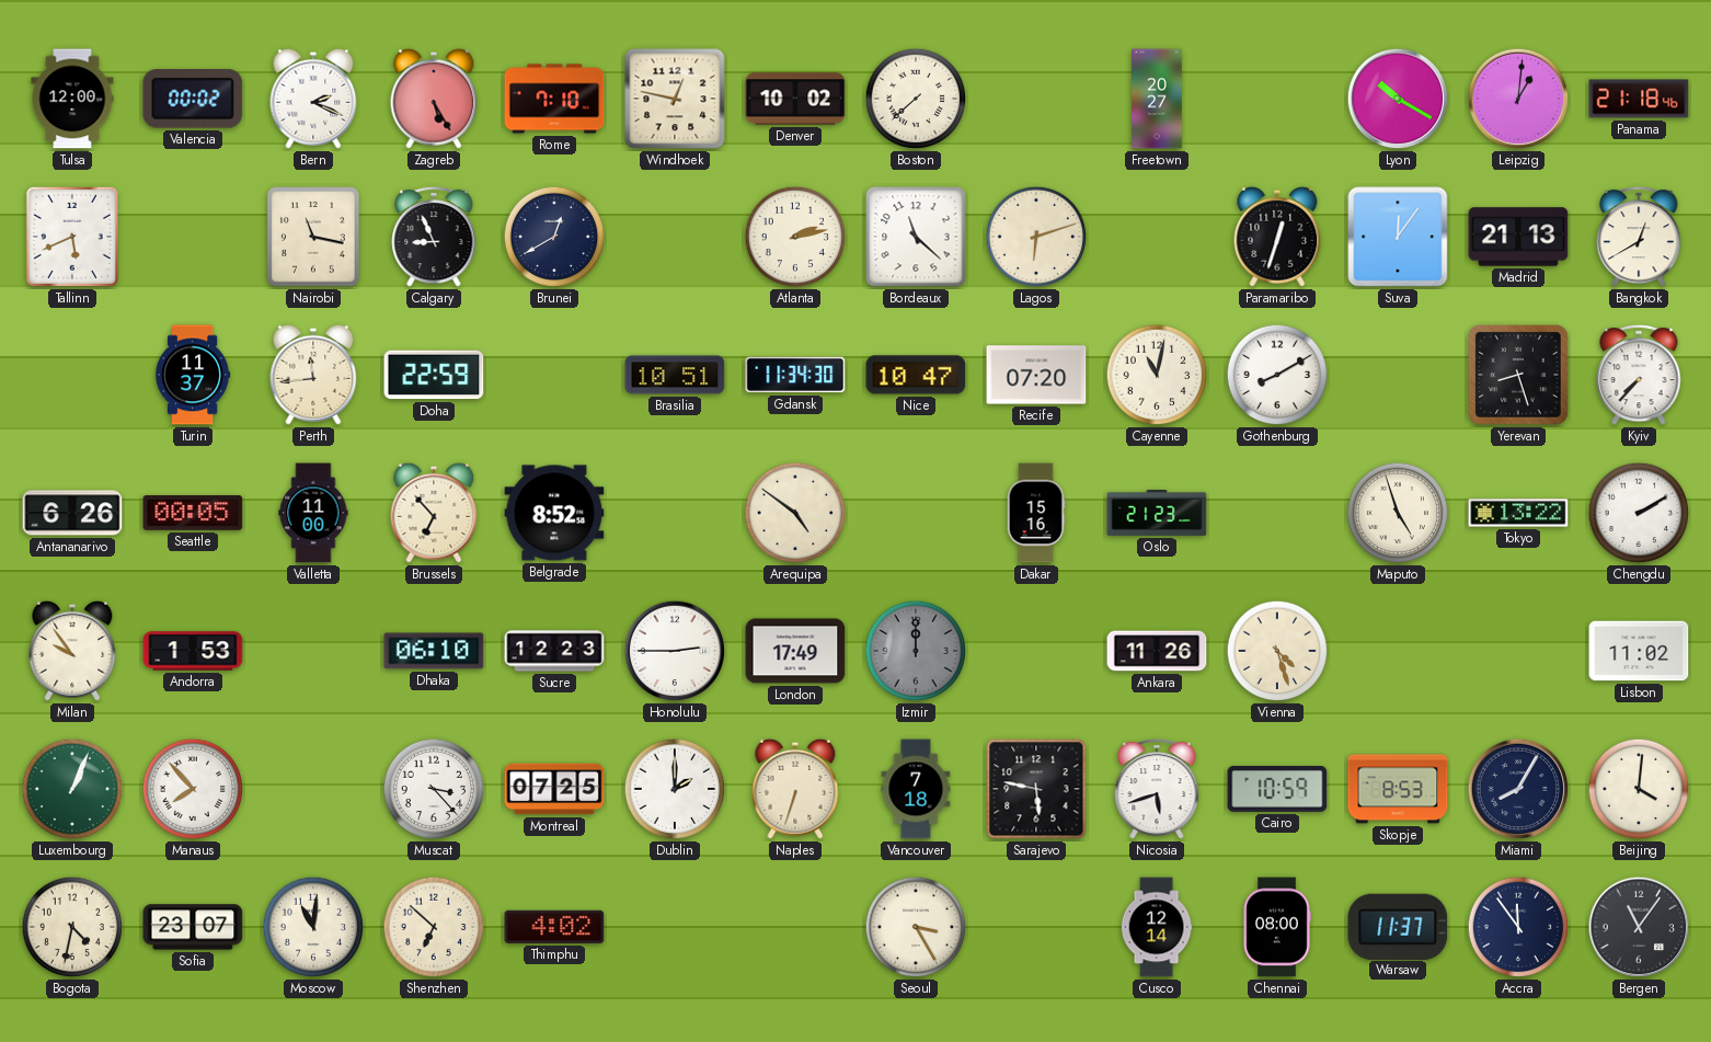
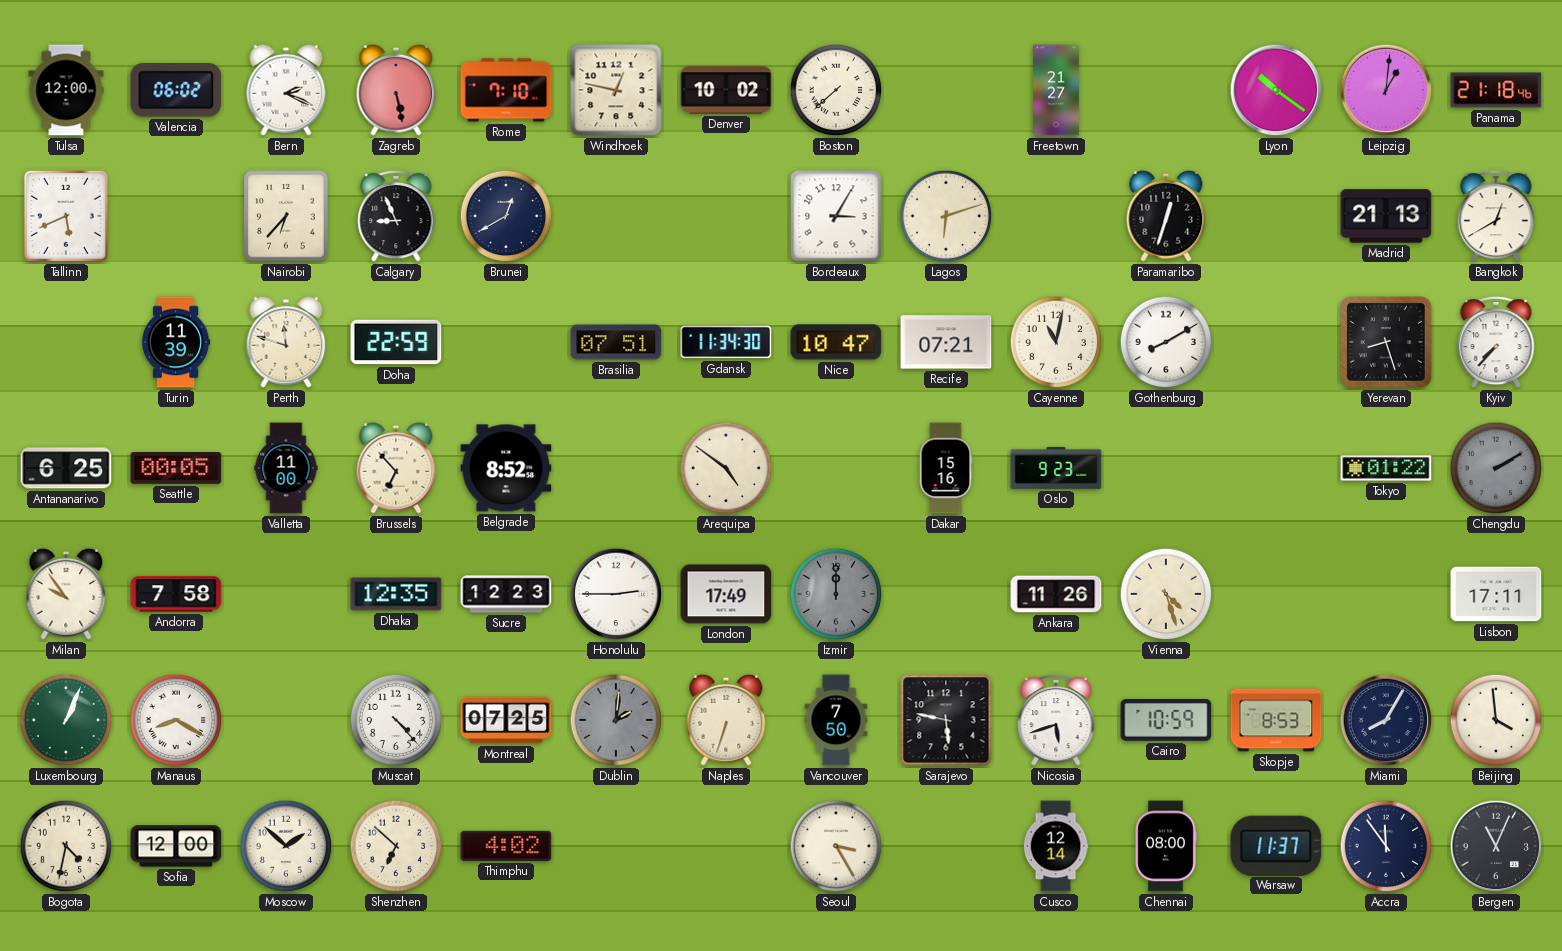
Valencia: 00:02 -> 06:02
Zagreb: 5:25 -> 5:28
Freetown: 20:27 -> 21:27
Lyon: 10:20 -> 10:21
Nairobi: 11:17 -> 6:37
Atlanta: 2:13 -> none
Bordeaux: 11:22 -> 3:05
Suva: 12:06 -> none
Turin: 11:37 -> 11:39
Perth: 11:44 -> 11:48
Brasilia: 10:51 -> 07:51
Recife: 07:20 -> 07:21
Antananarivo: 6:26 -> 6:25
Oslo: 21:23 -> 9:23
Maputo: 4:57 -> none
Tokyo: 13:22 -> 01:22
Chengdu dial: white -> grey
Andorra: 1:53 -> 7:58
Dhaka: 06:10 -> 12:35
Lisbon: 11:02 -> 17:11
Manaus: 7:53 -> 8:20
Muscat: 3:23 -> 4:23
Dublin: 2:00 -> 2:01
Dublin dial: white -> grey
Vancouver: 7:18 -> 7:50
Beijing: 4:01 -> 3:59
Sofia: 23:07 -> 12:00
Moscow: 11:01 -> 1:52
Bergen: 11:06 -> 11:04
